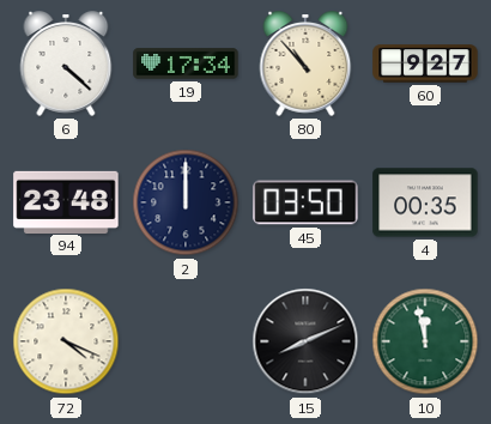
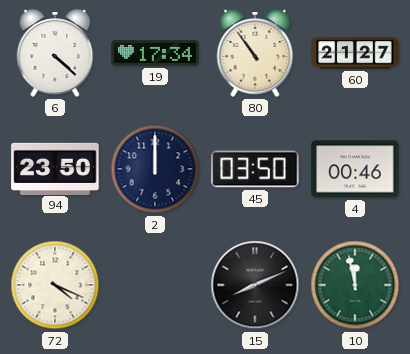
80: 10:53 -> 10:54
60: 9:27 -> 21:27
94: 23:48 -> 23:50
4: 00:35 -> 00:46
